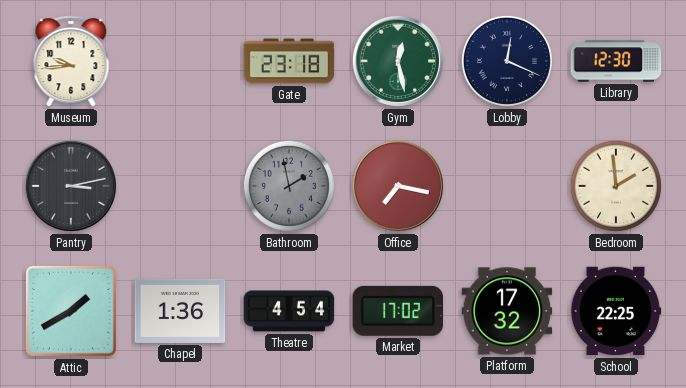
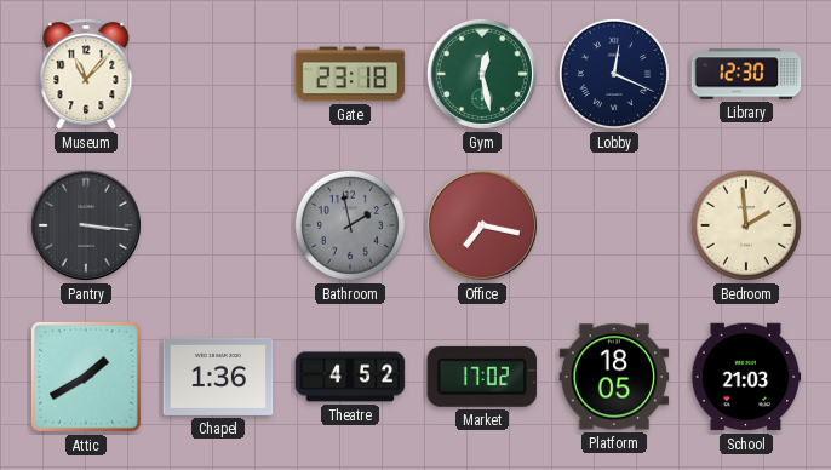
Museum: 9:44 -> 11:07
Pantry: 3:13 -> 3:16
Theatre: 4:54 -> 4:52
Platform: 17:32 -> 18:05
School: 22:25 -> 21:03
